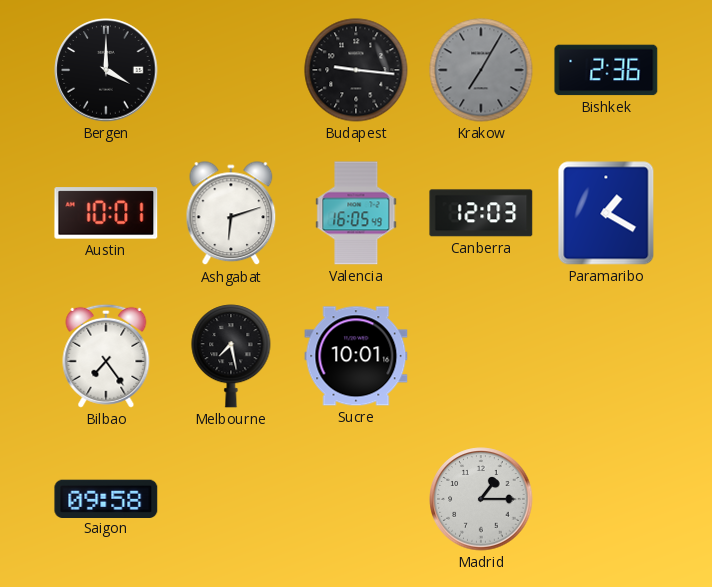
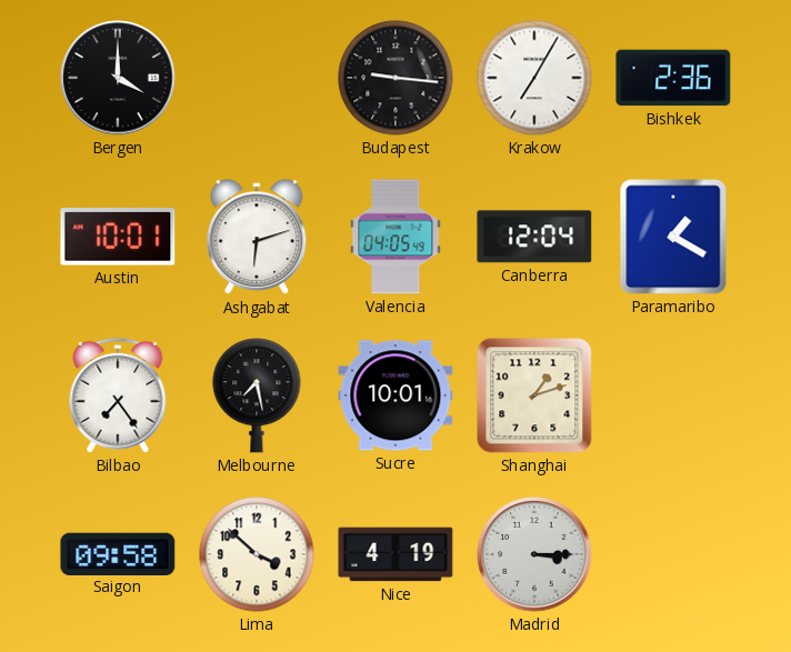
Krakow dial: grey -> white
Valencia: 16:05 -> 04:05
Canberra: 12:03 -> 12:04
Shanghai: none -> 1:12
Lima: none -> 3:52
Nice: none -> 4:19
Madrid: 1:15 -> 3:15
